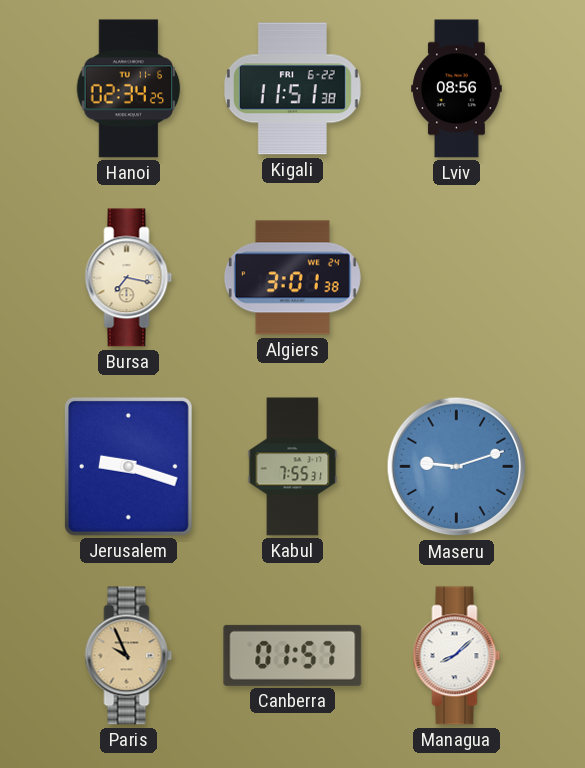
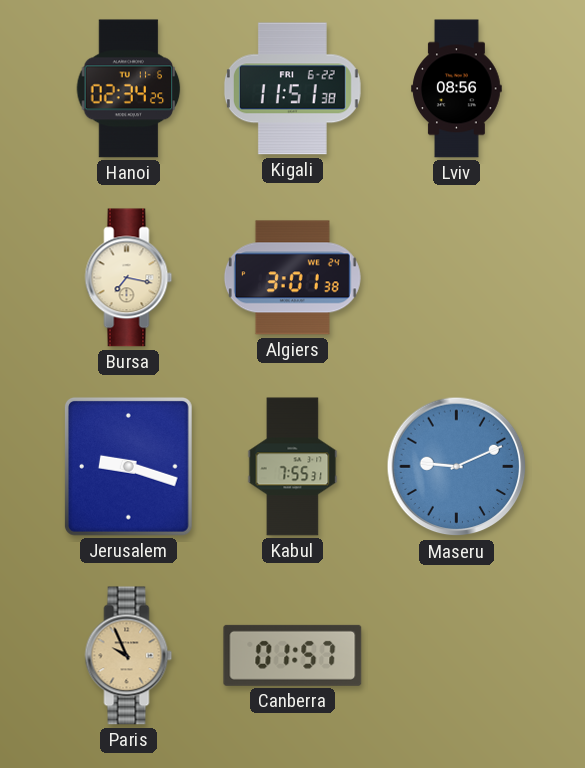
Maseru: 9:12 -> 9:11
Managua: 8:08 -> none
